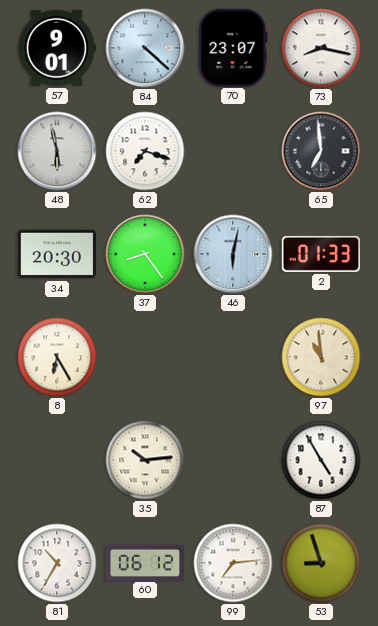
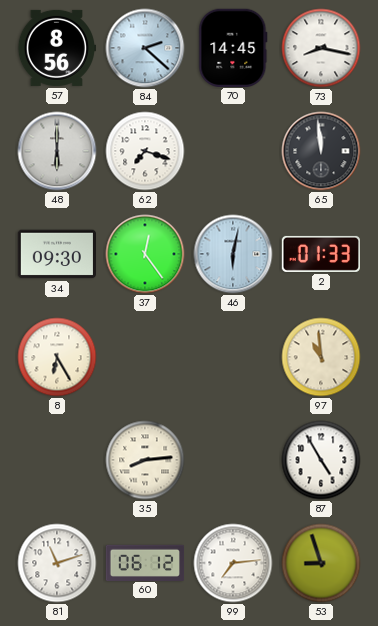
57: 9:01 -> 8:56
84: 4:22 -> 2:22
70: 23:07 -> 14:45
48: 5:58 -> 6:00
65: 6:59 -> 11:59
34: 20:30 -> 09:30
37: 8:24 -> 12:24
35: 10:14 -> 8:14
81: 10:35 -> 11:12
